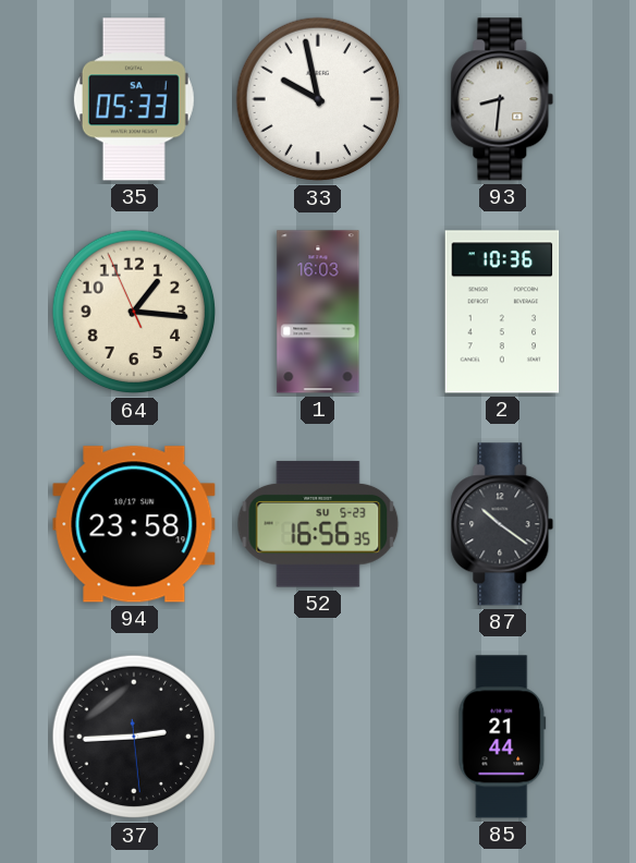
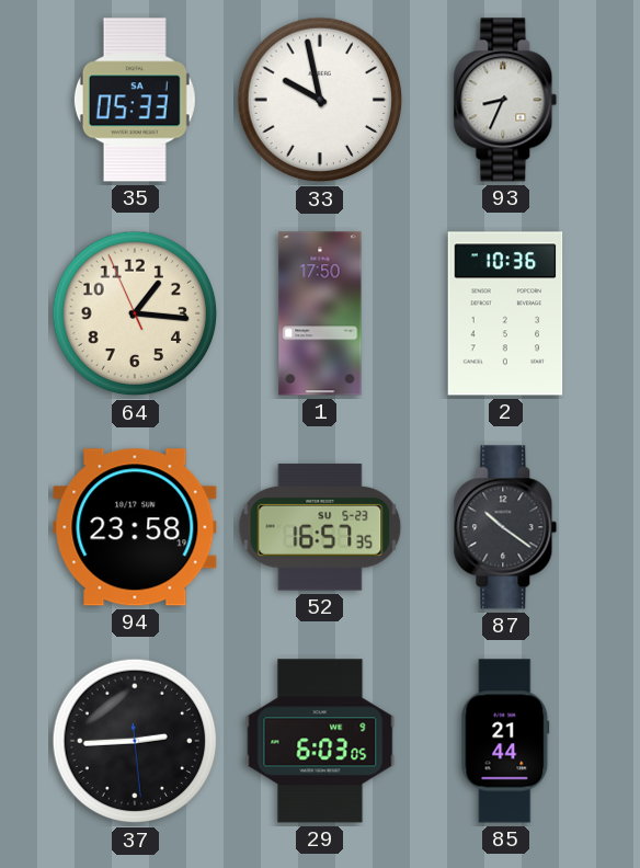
93: 8:31 -> 8:34
1: 16:03 -> 17:50
52: 16:56 -> 16:57
29: none -> 6:03
